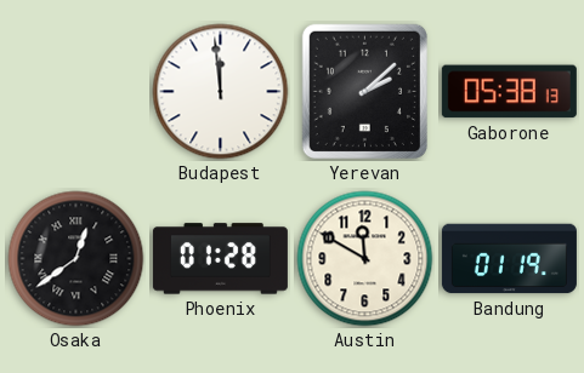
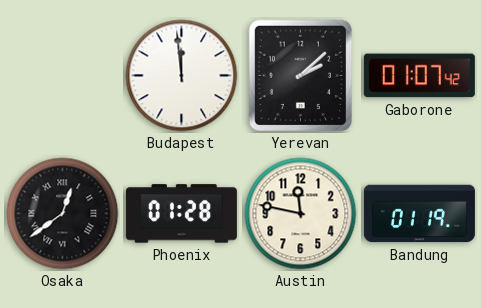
Gaborone: 05:38 -> 01:07
Austin: 11:50 -> 11:47
